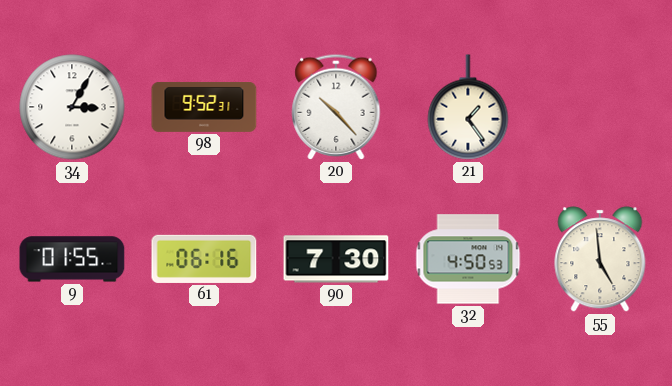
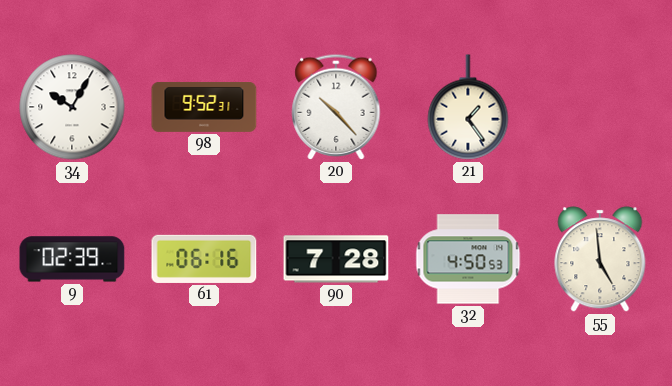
34: 3:05 -> 10:05
9: 01:55 -> 02:39
90: 7:30 -> 7:28
